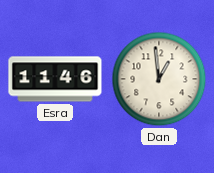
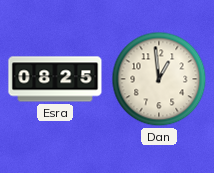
Esra: 11:46 -> 08:25
